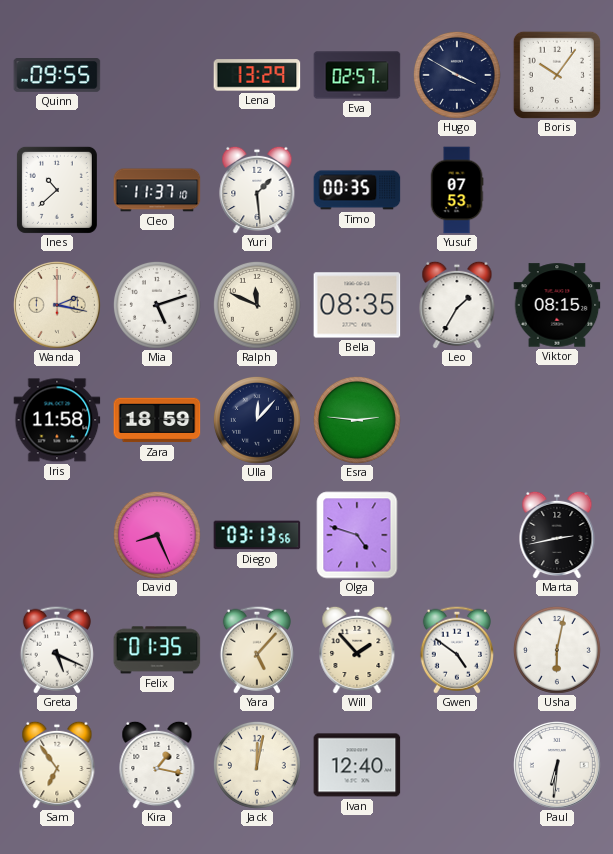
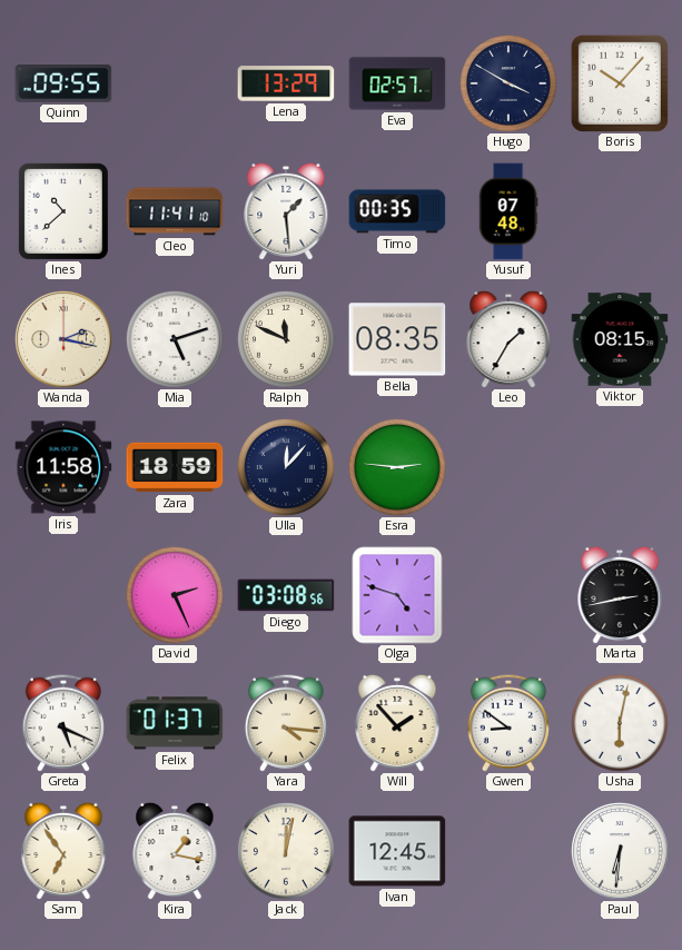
Boris: 10:06 -> 10:07
Cleo: 11:37 -> 11:41
Yusuf: 07:53 -> 07:48
David: 8:26 -> 2:26
Diego: 03:13 -> 03:08
Felix: 01:35 -> 01:37
Yara: 5:07 -> 4:16
Gwen: 4:51 -> 8:51
Ivan: 12:40 -> 12:45
